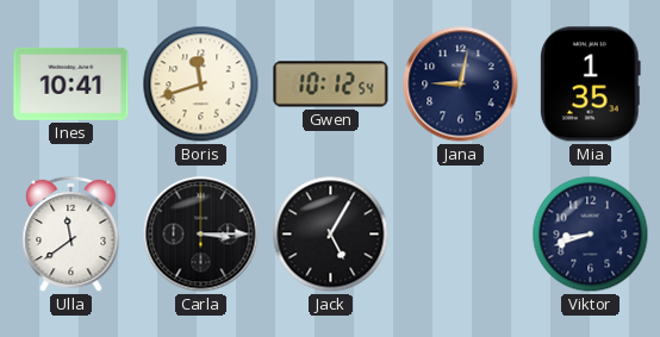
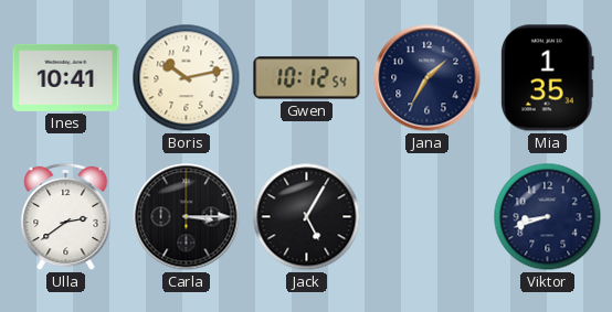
Boris: 11:42 -> 10:13
Jana: 9:02 -> 1:35
Ulla: 11:39 -> 2:39
